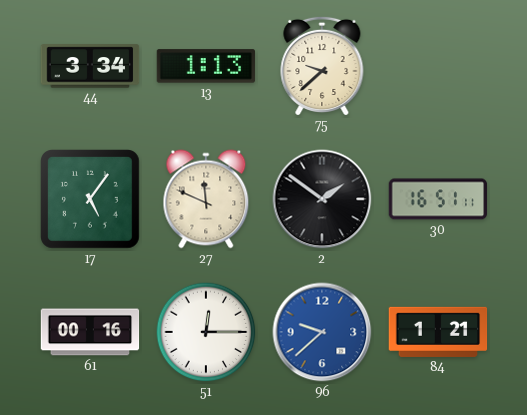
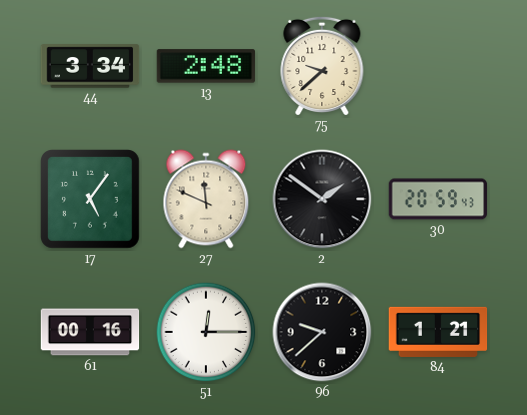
13: 1:13 -> 2:48
30: 16:51 -> 20:59
96 dial: blue -> black
